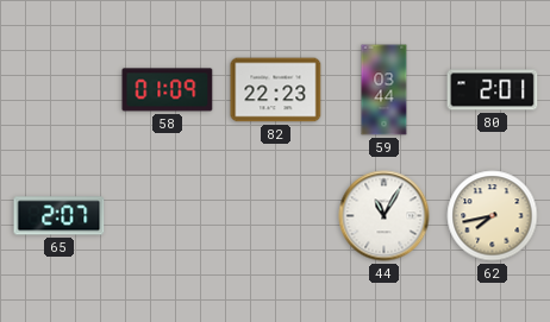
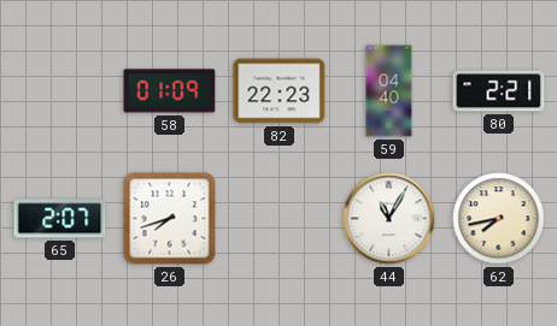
59: 03:44 -> 04:40
80: 2:01 -> 2:21
26: none -> 7:42
